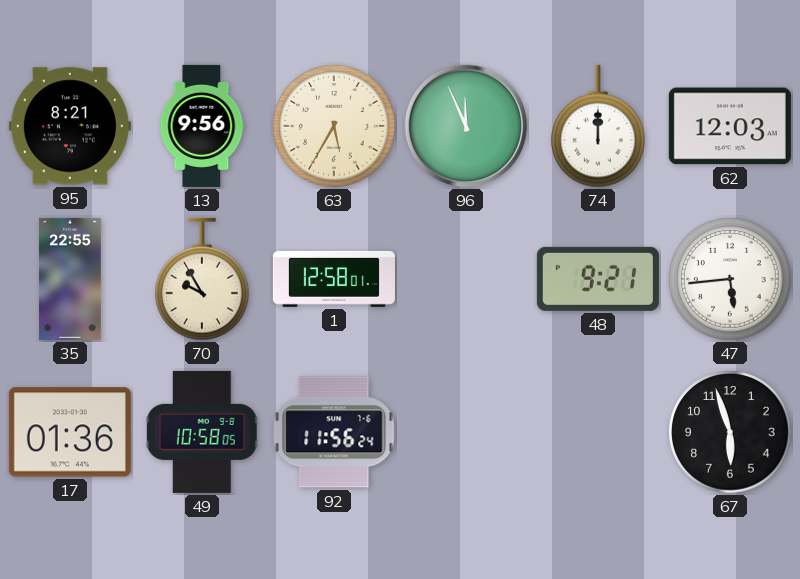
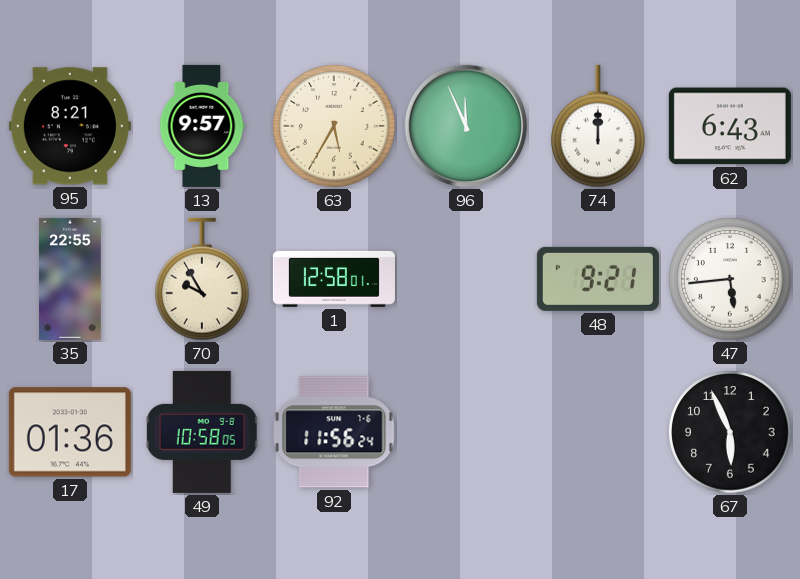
13: 9:56 -> 9:57
62: 12:03 -> 6:43
67: 5:57 -> 5:56
